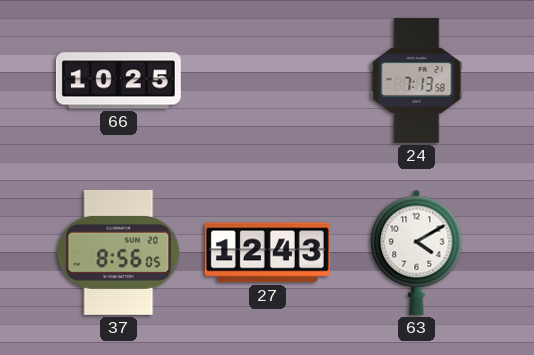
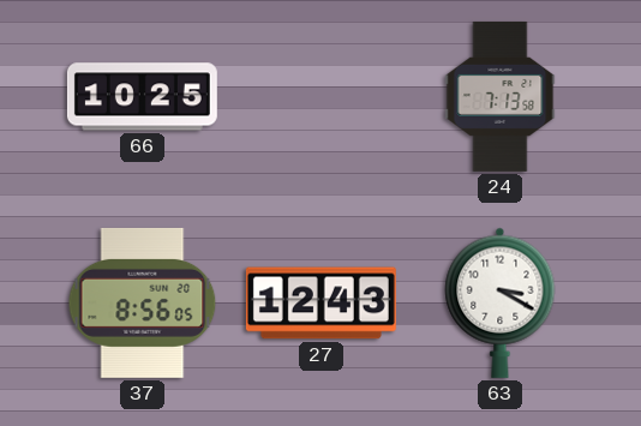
63: 4:10 -> 3:20
